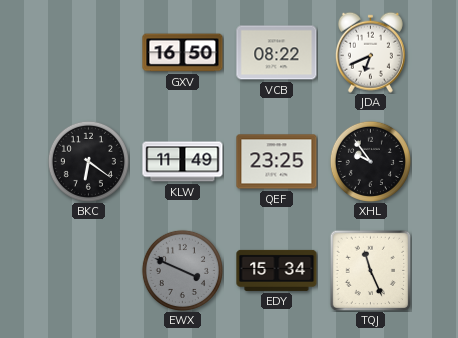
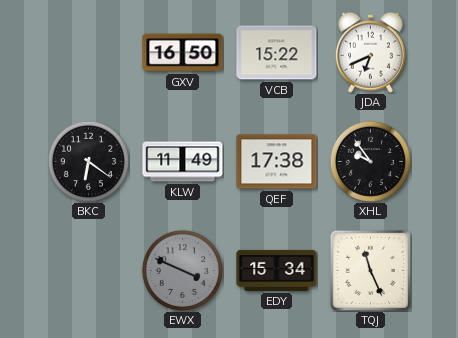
VCB: 08:22 -> 15:22
QEF: 23:25 -> 17:38
